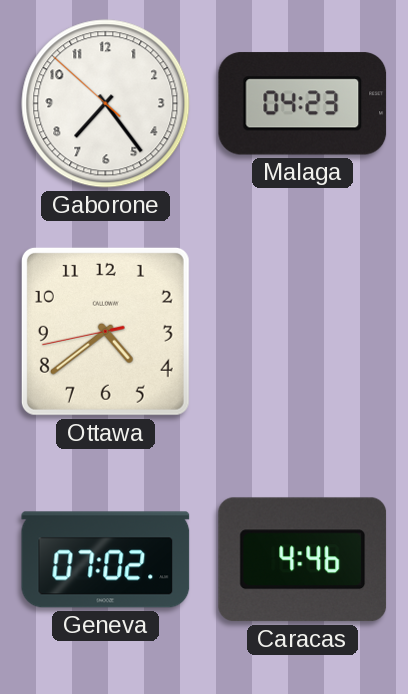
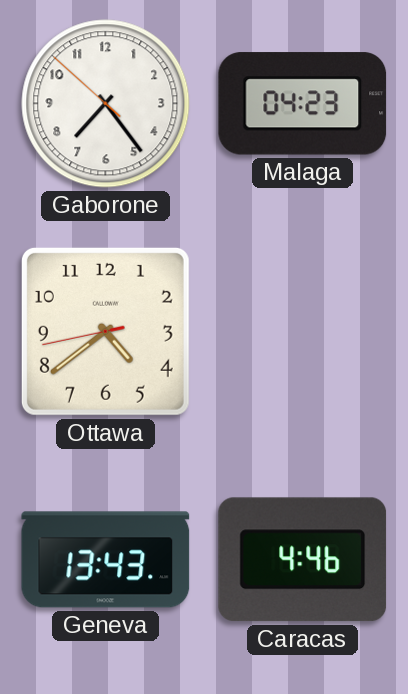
Geneva: 07:02 -> 13:43
